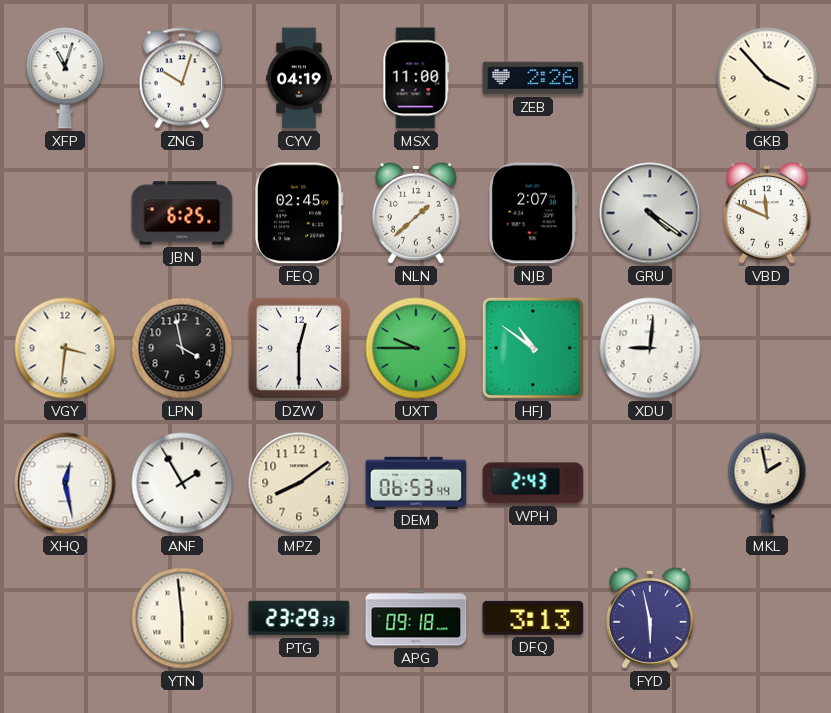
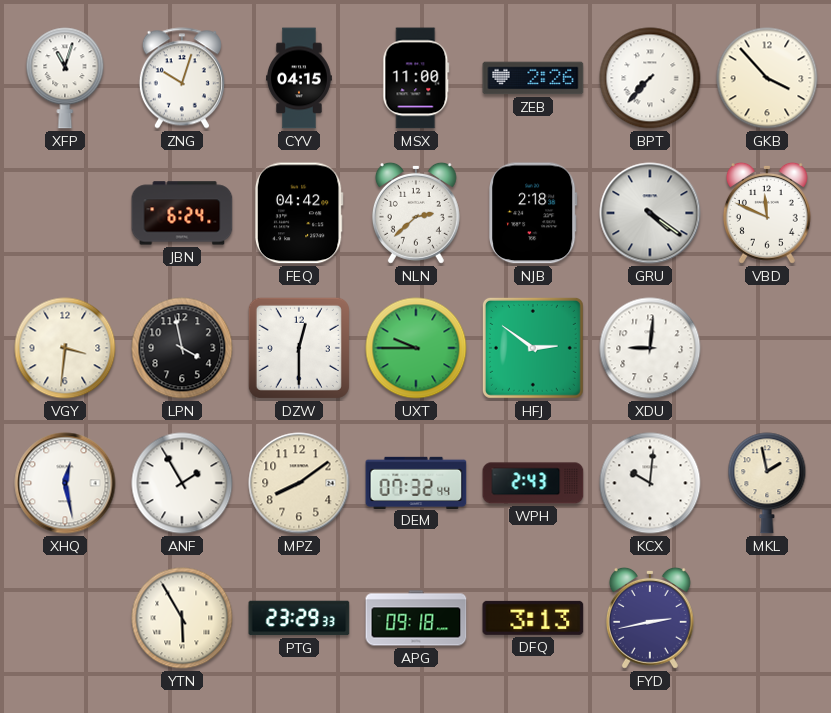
CYV: 04:19 -> 04:15
BPT: none -> 7:37
JBN: 6:25 -> 6:24
FEQ: 02:45 -> 04:42
NLN: 1:38 -> 2:38
NJB: 2:07 -> 2:18
HFJ: 10:51 -> 2:51
DEM: 06:53 -> 07:32
KCX: none -> 10:01
YTN: 5:59 -> 5:55
FYD: 5:58 -> 2:43
